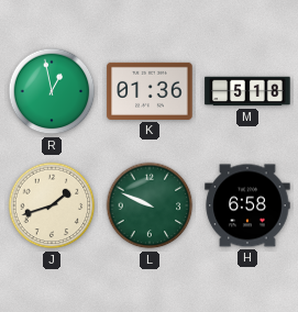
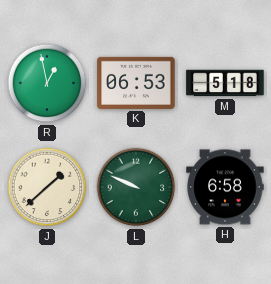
K: 01:36 -> 06:53
J: 1:42 -> 1:38
